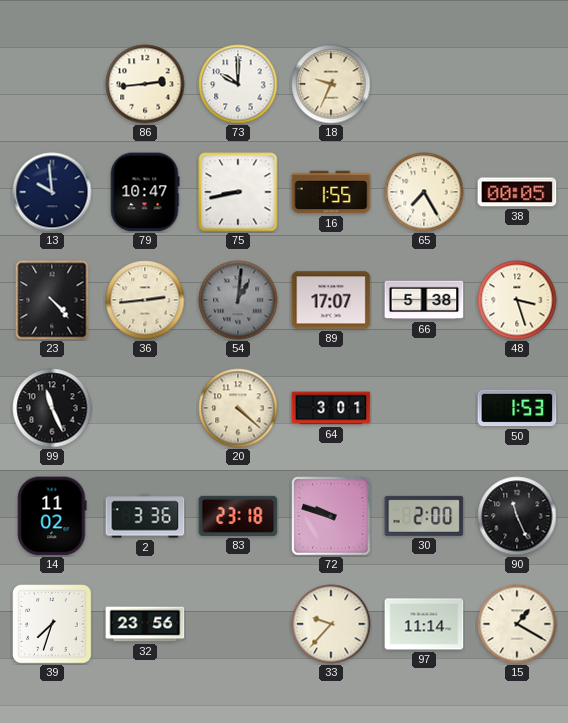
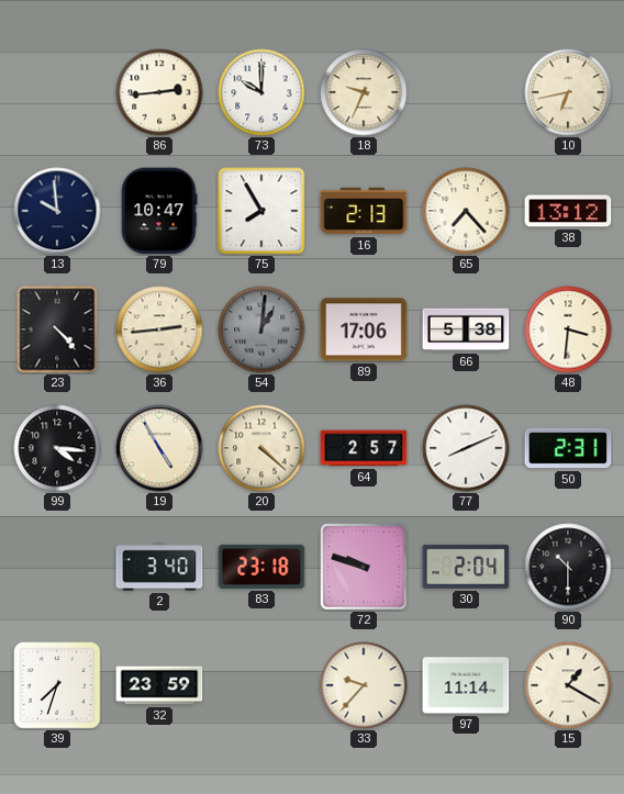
10: none -> 6:43
75: 8:43 -> 7:55
16: 1:55 -> 2:13
65: 7:25 -> 7:23
38: 00:05 -> 13:12
89: 17:07 -> 17:06
48: 3:27 -> 3:31
99: 11:26 -> 4:16
19: none -> 4:55
64: 3:01 -> 2:57
77: none -> 8:11
50: 1:53 -> 2:31
14: 11:02 -> none
2: 3:36 -> 3:40
30: 2:00 -> 2:04
90: 11:26 -> 10:30
32: 23:56 -> 23:59
